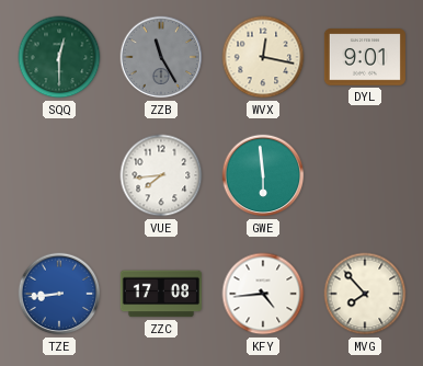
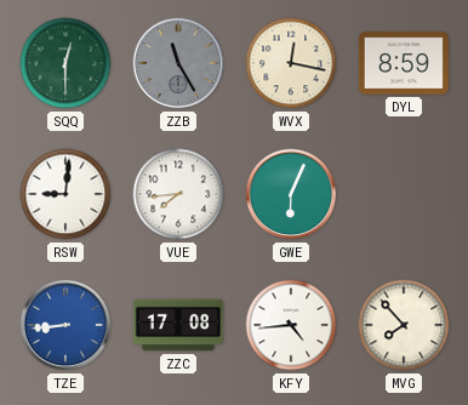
DYL: 9:01 -> 8:59
RSW: none -> 9:01
GWE: 5:59 -> 6:04
